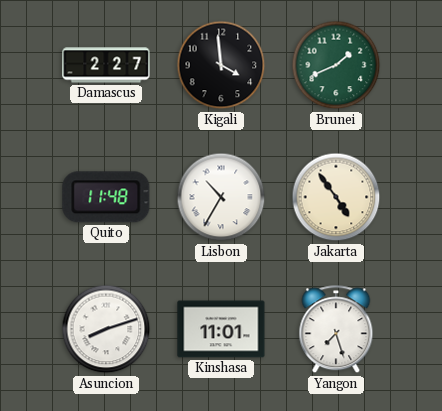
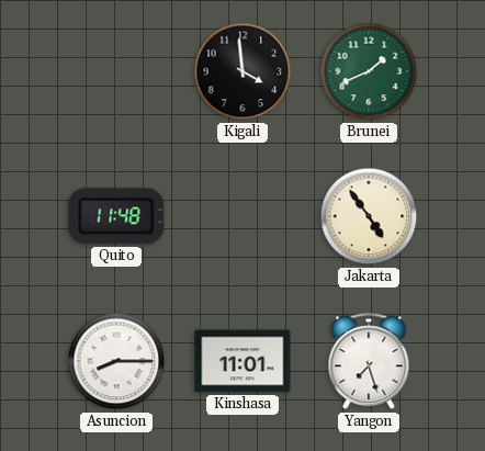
Damascus: 2:27 -> none
Lisbon: 10:35 -> none
Asuncion: 8:12 -> 8:15
